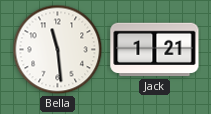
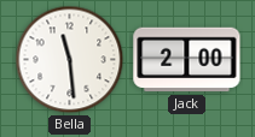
Jack: 1:21 -> 2:00
